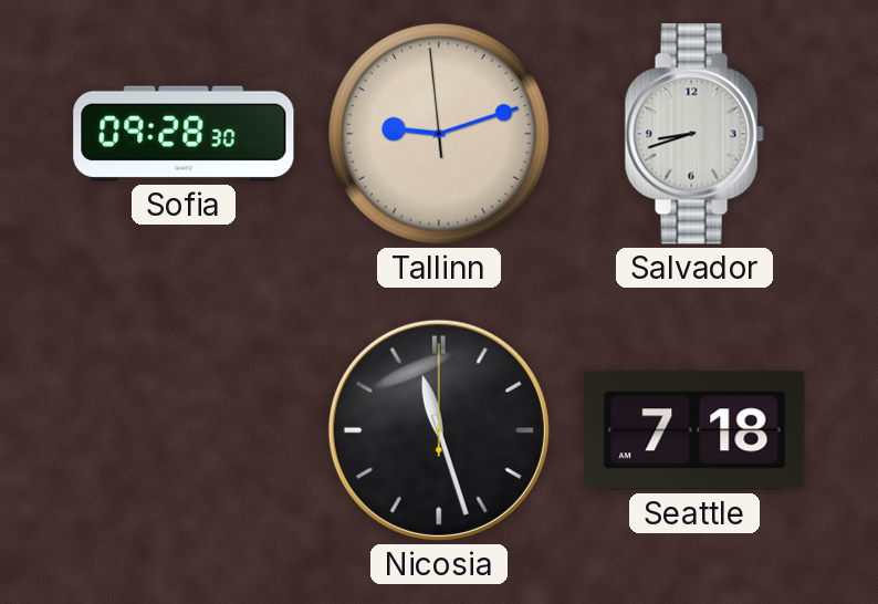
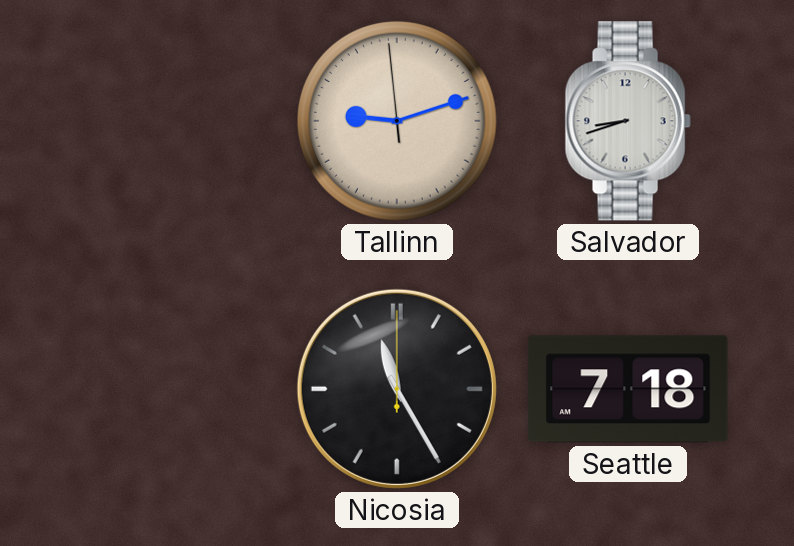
Sofia: 09:28 -> none
Nicosia: 11:27 -> 11:25
